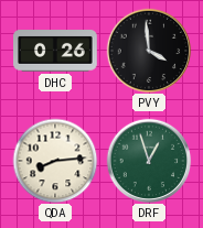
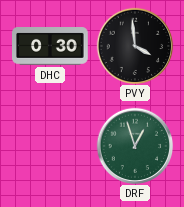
DHC: 0:26 -> 0:30
QDA: 8:14 -> none
